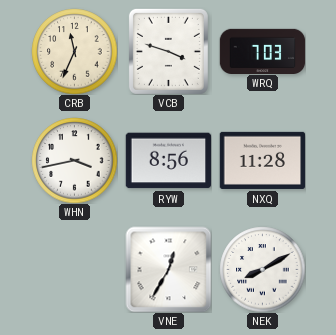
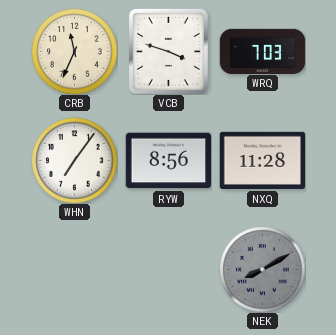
WHN: 3:43 -> 7:06
VNE: 12:35 -> none
NEK dial: white -> grey
